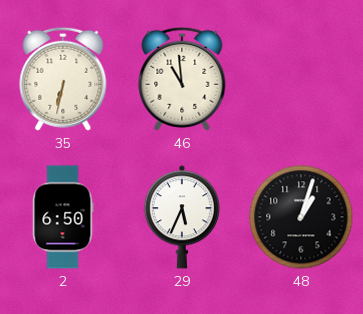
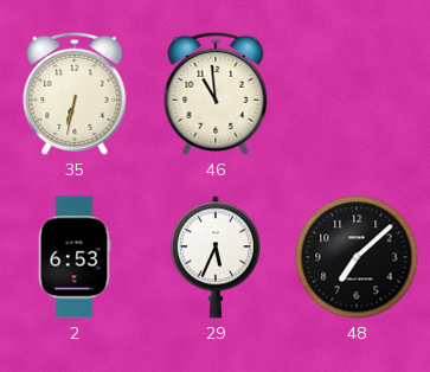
2: 6:50 -> 6:53
48: 1:03 -> 7:08
